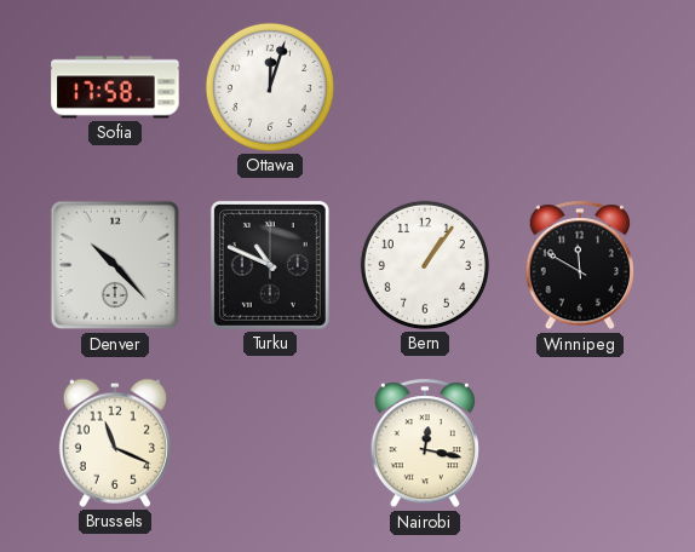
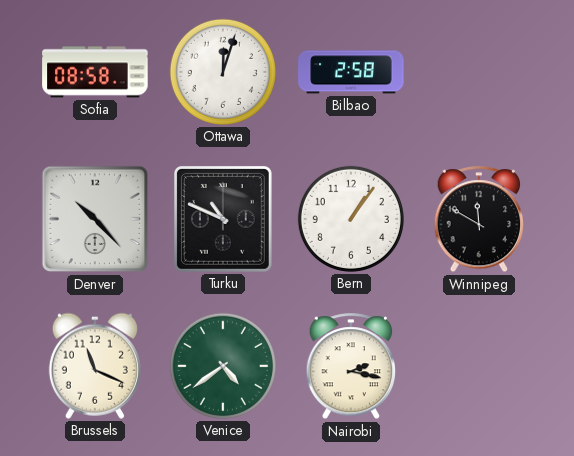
Sofia: 17:58 -> 08:58
Bilbao: none -> 2:58
Venice: none -> 4:39
Nairobi: 12:17 -> 2:17
